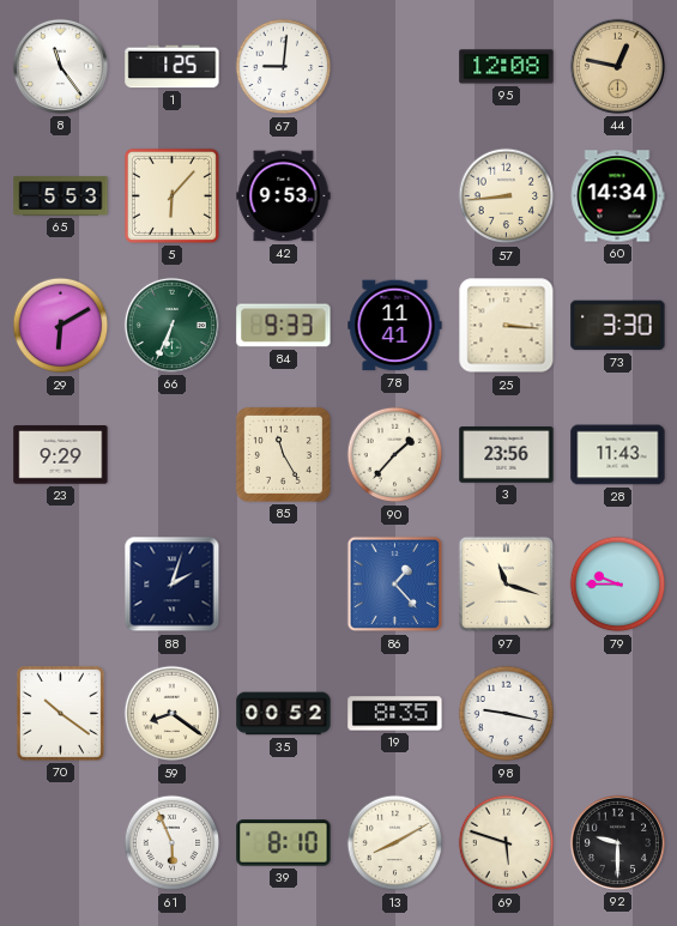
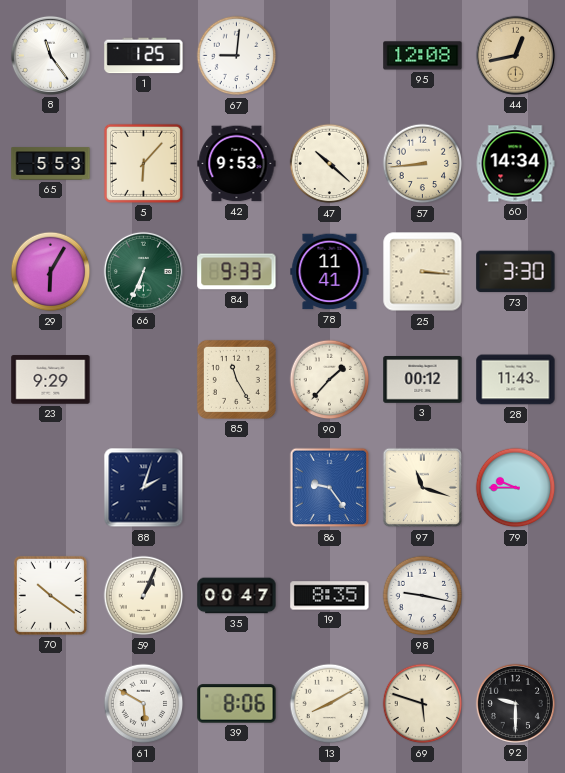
44: 12:47 -> 12:43
47: none -> 10:22
29: 6:10 -> 6:05
3: 23:56 -> 00:12
86: 1:23 -> 9:24
59: 8:21 -> 1:04
35: 00:52 -> 00:47
61: 5:56 -> 5:50
39: 8:10 -> 8:06
